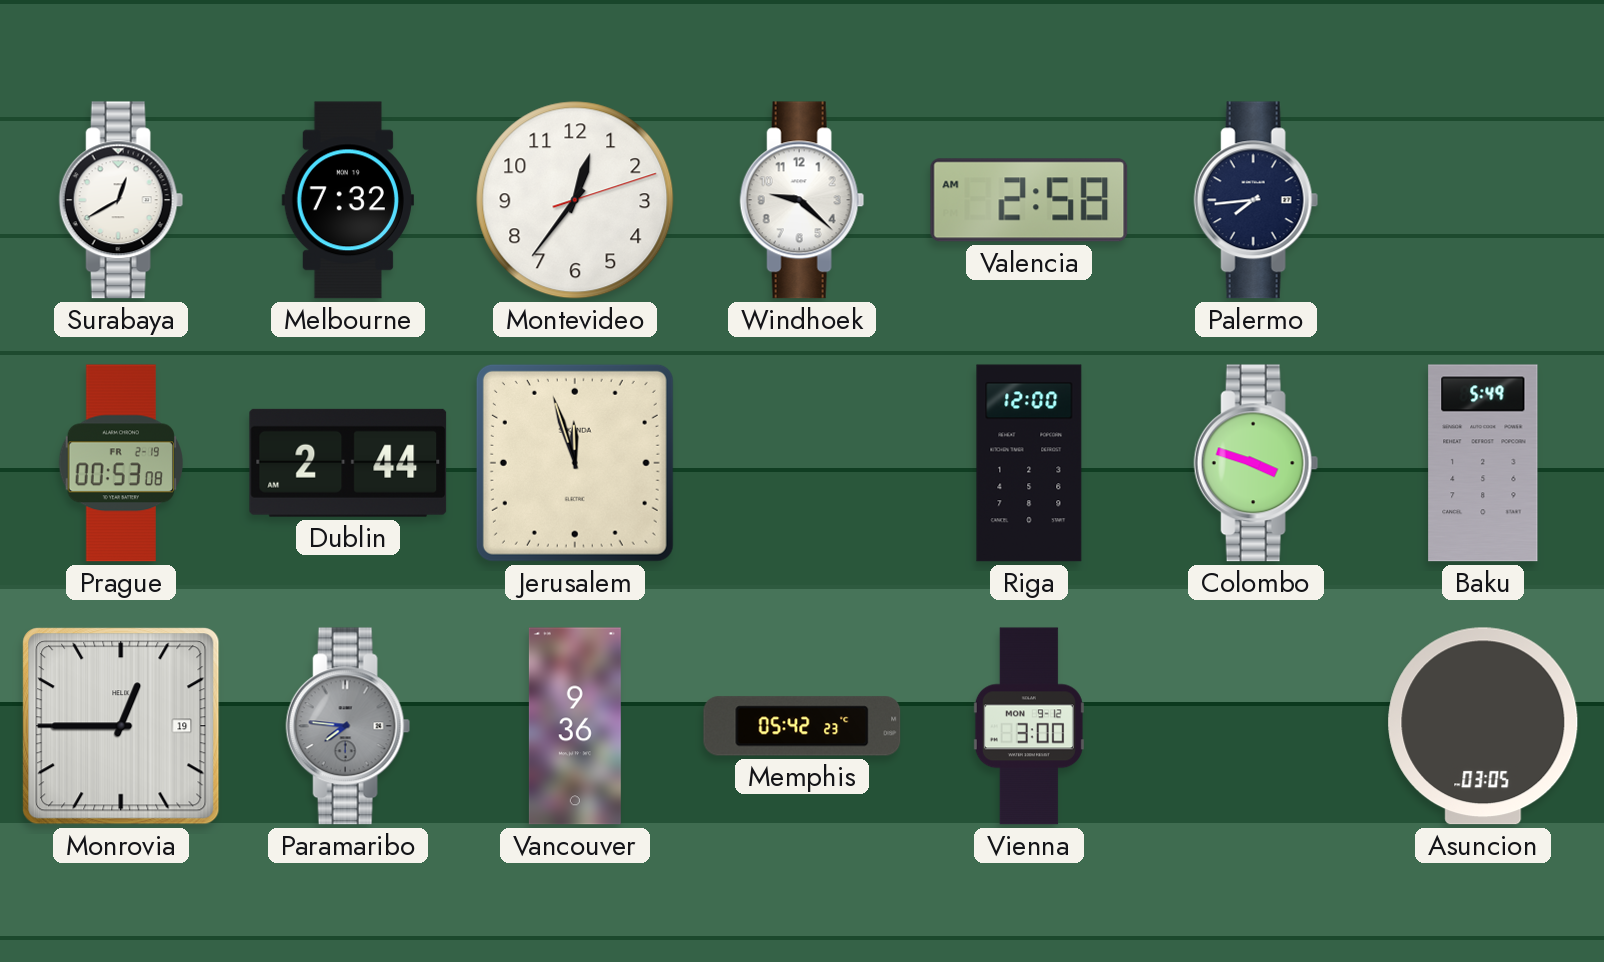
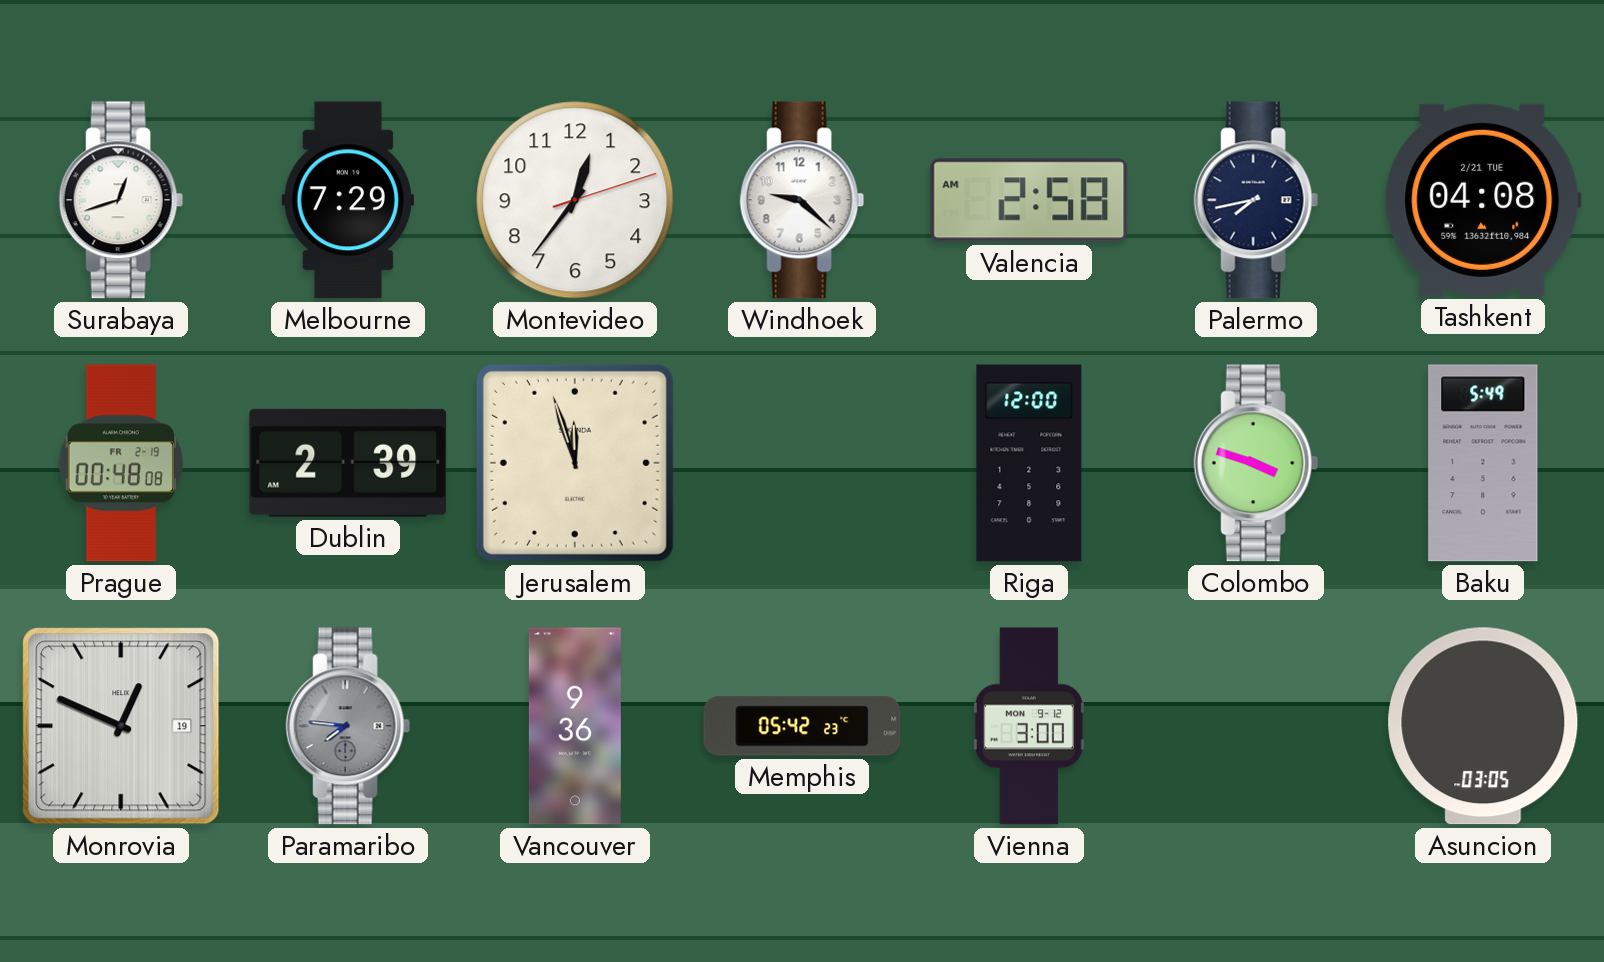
Surabaya: 12:40 -> 12:42
Melbourne: 7:32 -> 7:29
Palermo: 7:44 -> 7:43
Tashkent: none -> 04:08
Prague: 00:53 -> 00:48
Dublin: 2:44 -> 2:39
Monrovia: 12:45 -> 12:49
